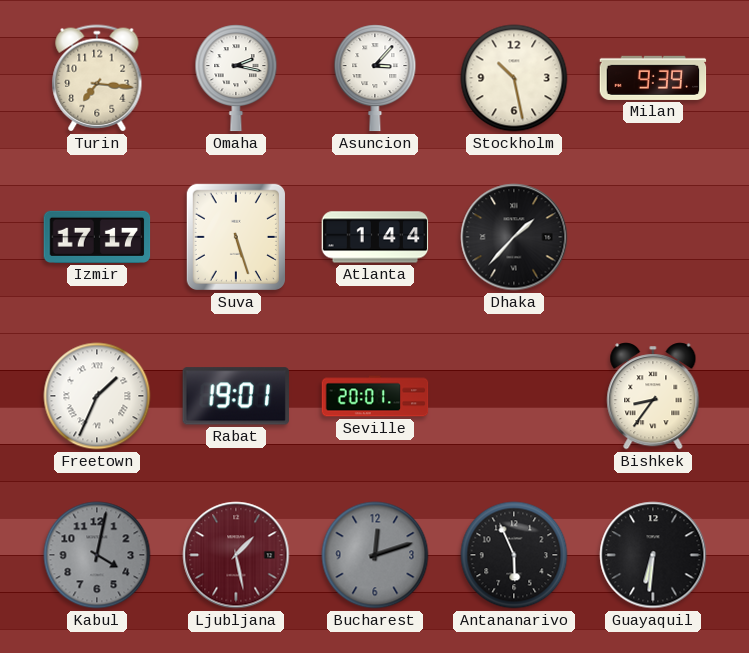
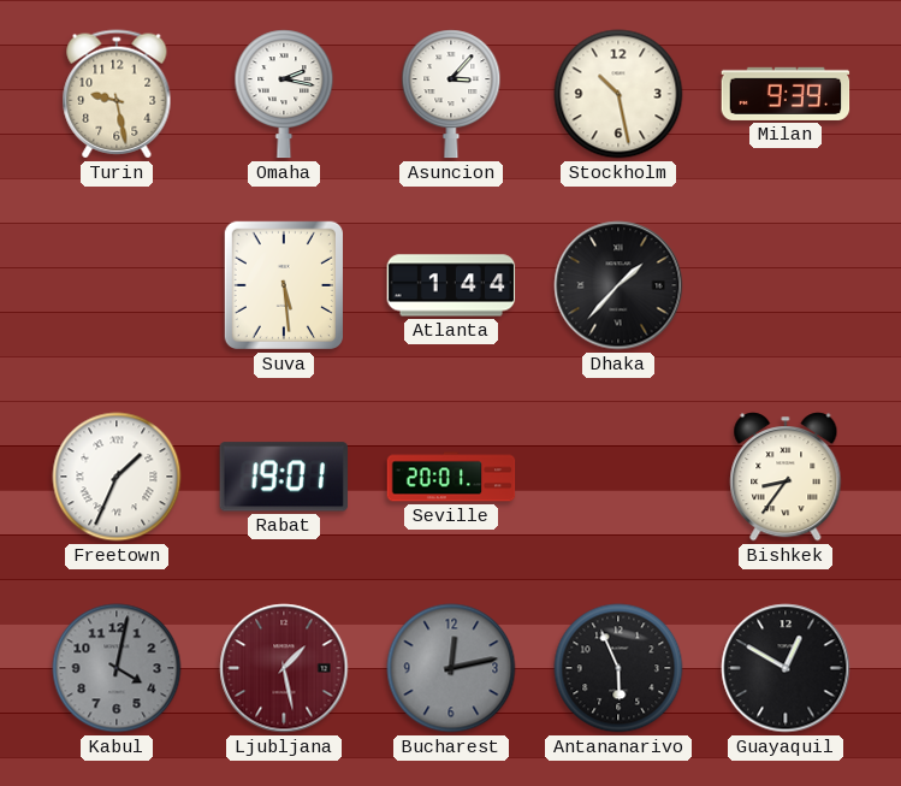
Turin: 7:16 -> 9:28
Izmir: 17:17 -> none
Suva: 5:27 -> 5:29
Bucharest: 12:12 -> 12:13
Guayaquil: 6:31 -> 12:50
